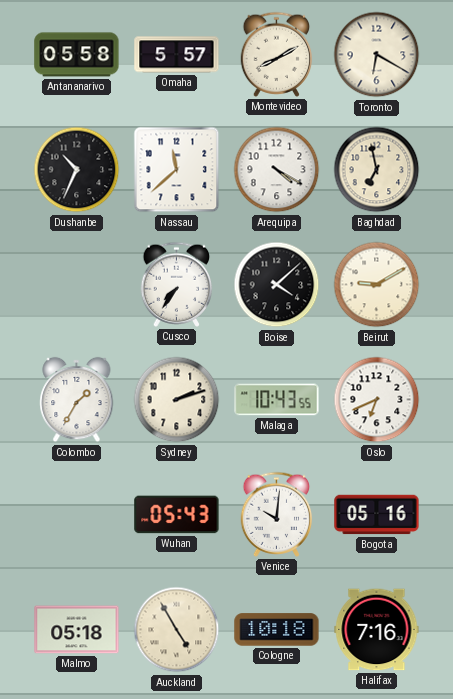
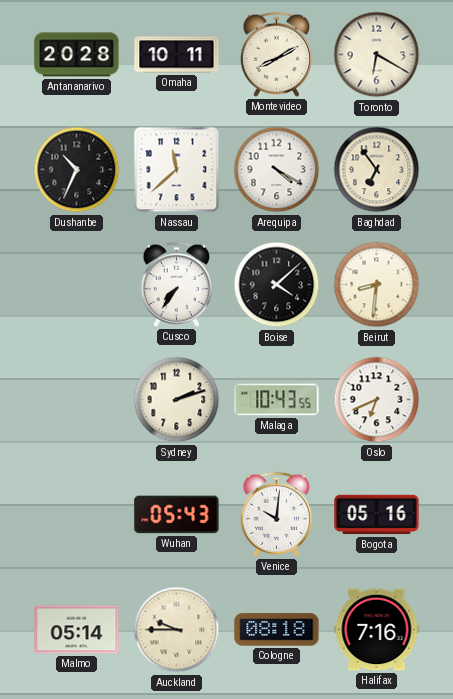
Antananarivo: 05:58 -> 20:28
Omaha: 5:57 -> 10:11
Baghdad: 6:58 -> 6:54
Beirut: 9:10 -> 8:31
Colombo: 1:35 -> none
Malmo: 05:18 -> 05:14
Auckland: 4:55 -> 9:45
Cologne: 10:18 -> 08:18
